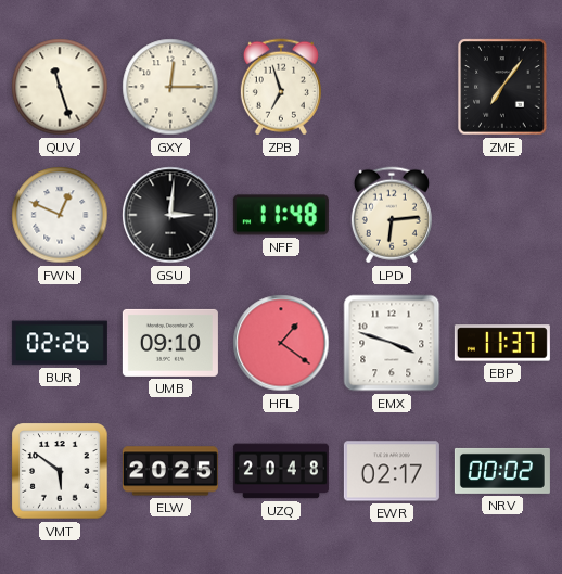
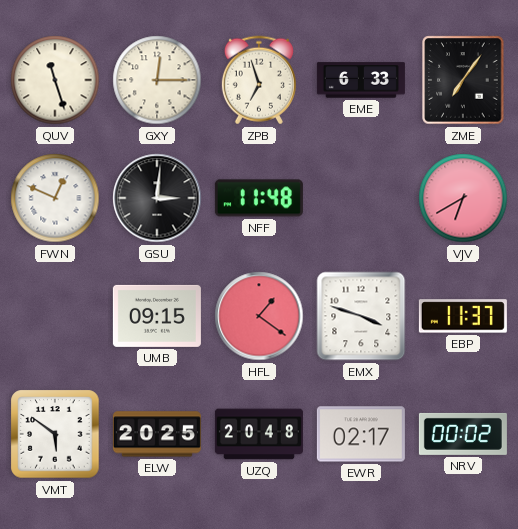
EME: none -> 6:33
LPD: 6:14 -> none
VJV: none -> 6:40
BUR: 02:26 -> none
UMB: 09:10 -> 09:15
